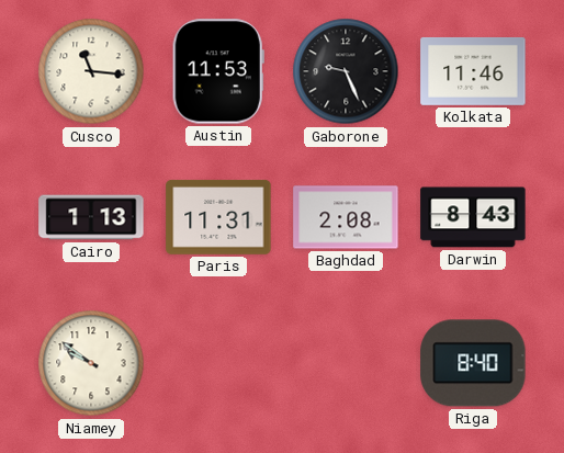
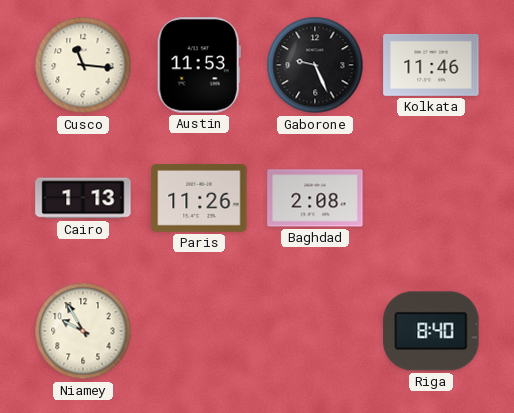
Paris: 11:31 -> 11:26
Darwin: 8:43 -> none
Niamey: 9:51 -> 9:55
